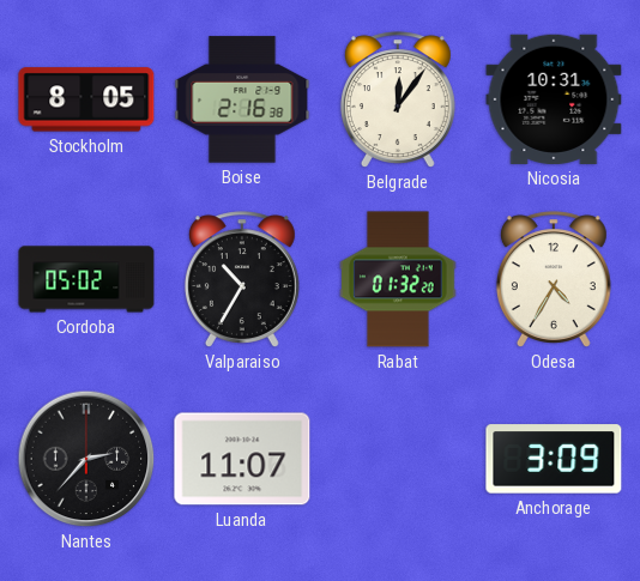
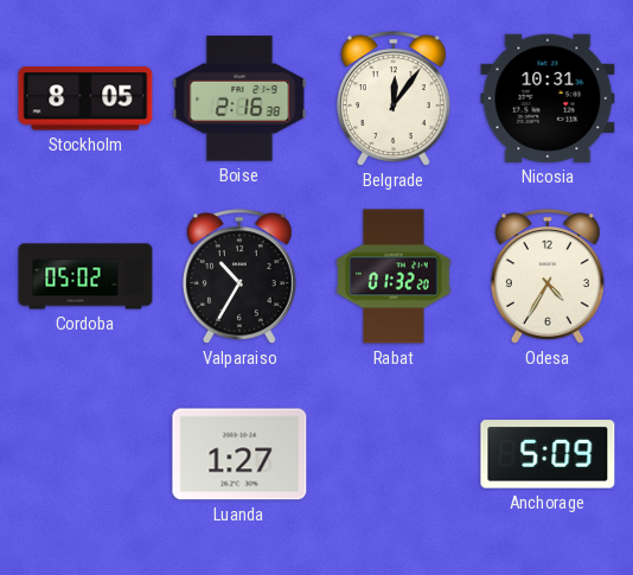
Nantes: 2:37 -> none
Luanda: 11:07 -> 1:27
Anchorage: 3:09 -> 5:09
